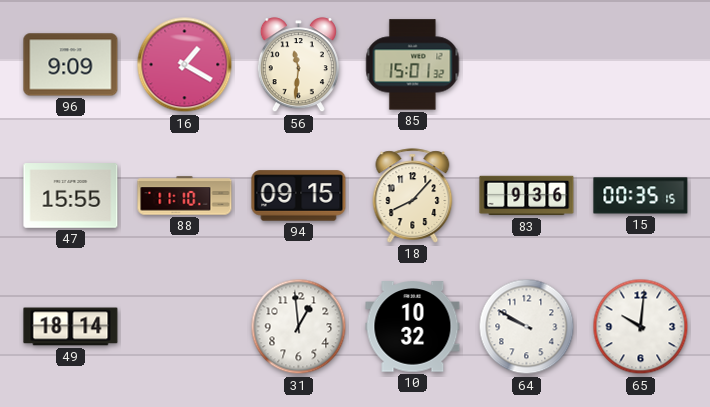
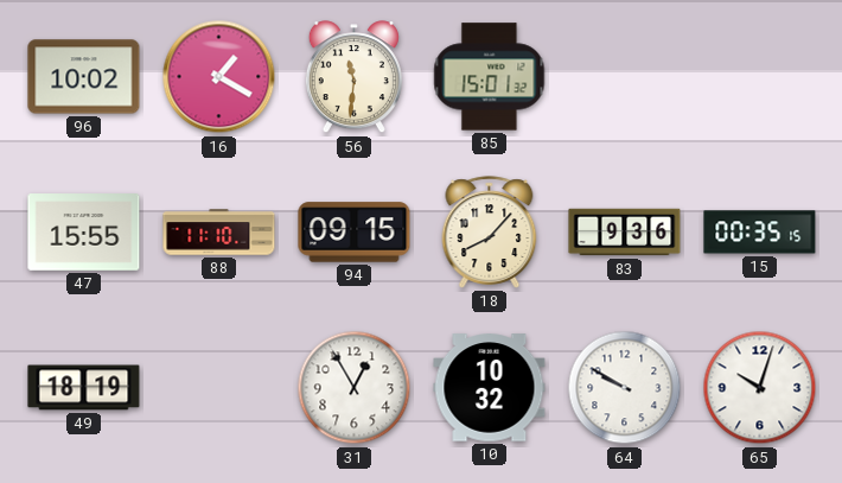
96: 9:09 -> 10:02
49: 18:14 -> 18:19
31: 12:59 -> 12:55
65: 10:01 -> 10:03
